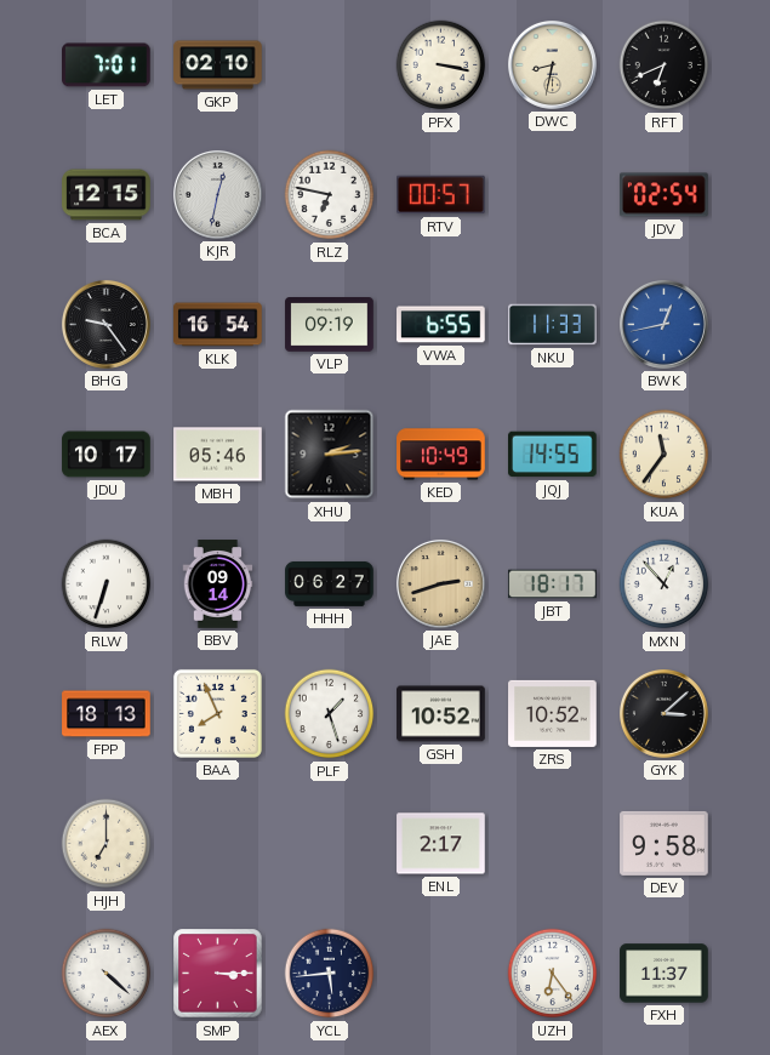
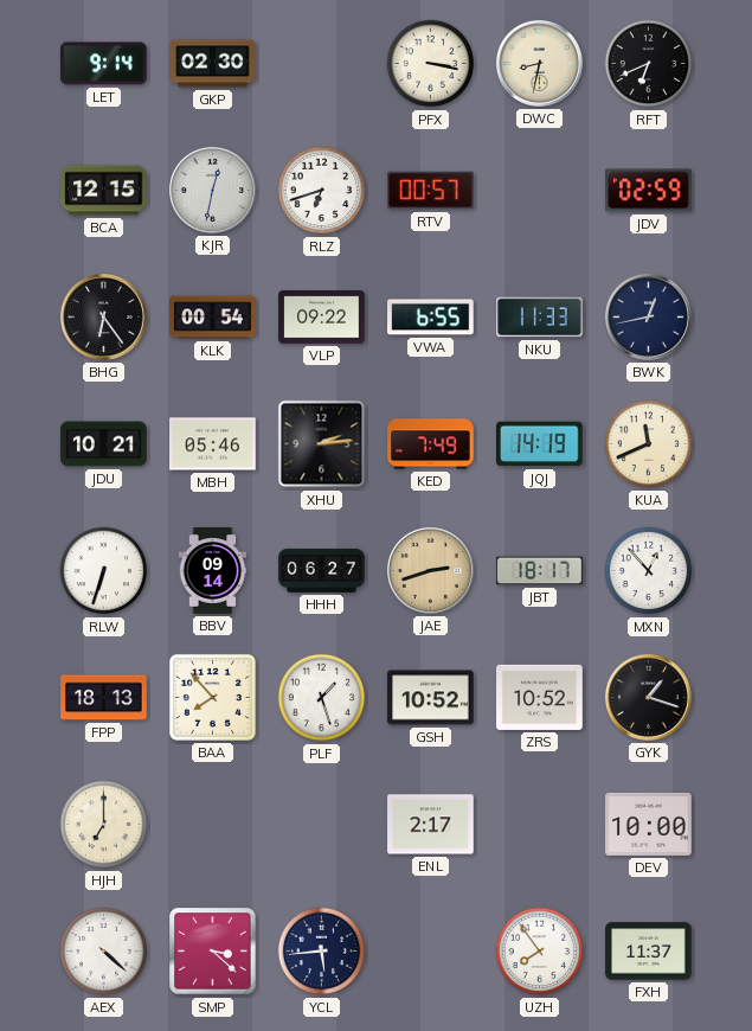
LET: 7:01 -> 9:14
GKP: 02:10 -> 02:30
RLZ: 6:47 -> 6:42
JDV: 02:54 -> 02:59
BHG: 9:24 -> 6:24
KLK: 16:54 -> 00:54
VLP: 09:19 -> 09:22
BWK dial: blue -> navy
JDU: 10:17 -> 10:21
KED: 10:49 -> 7:49
JQJ: 14:55 -> 14:19
KUA: 11:36 -> 11:41
BAA: 7:56 -> 7:53
GYK: 3:08 -> 1:18
DEV: 9:58 -> 10:00
SMP: 3:15 -> 3:22
UZH: 6:24 -> 7:54
